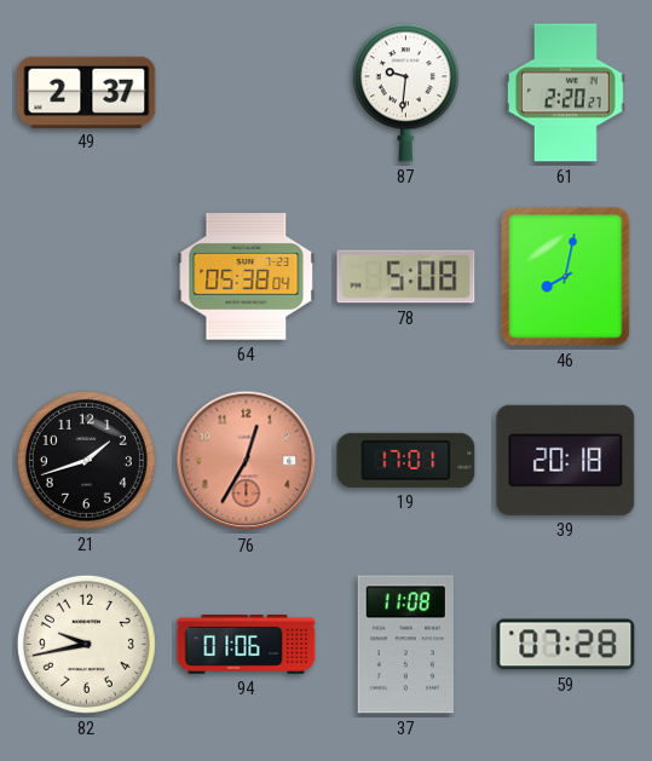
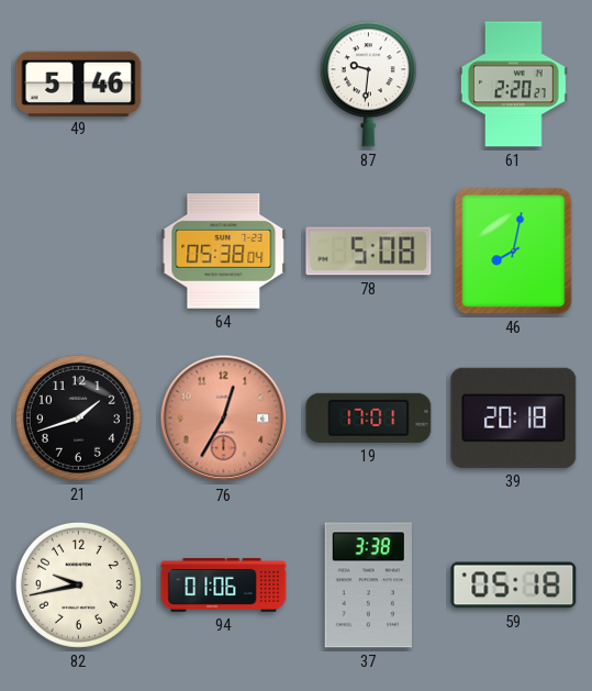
49: 2:37 -> 5:46
37: 11:08 -> 3:38
59: 07:28 -> 05:18
